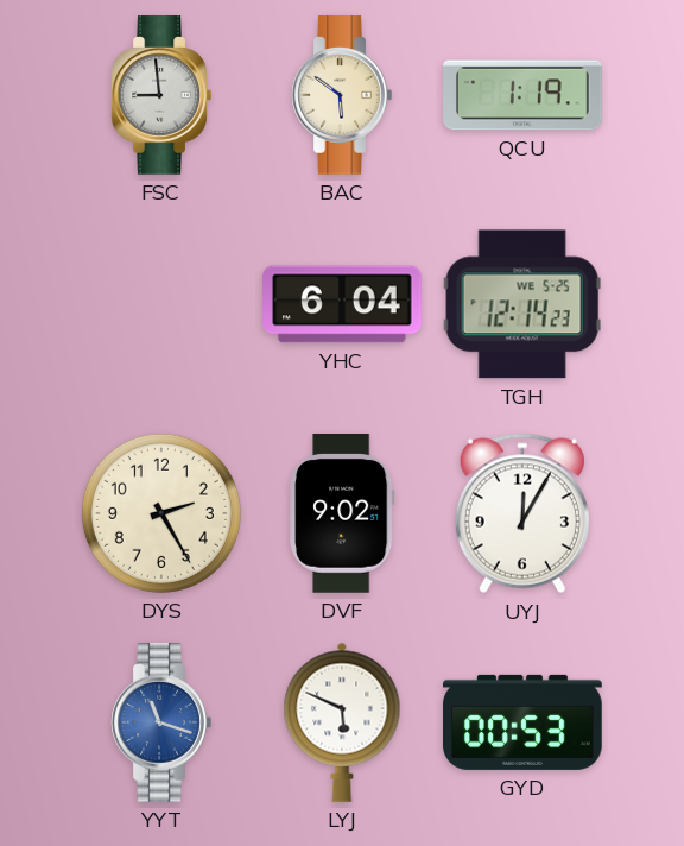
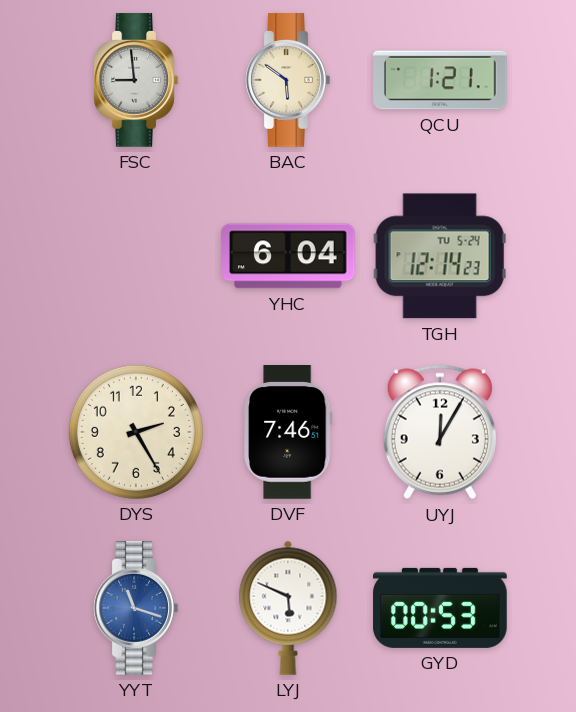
QCU: 1:19 -> 1:21
TGH date: WE 5-25 -> TU 5-24
DVF: 9:02 -> 7:46
